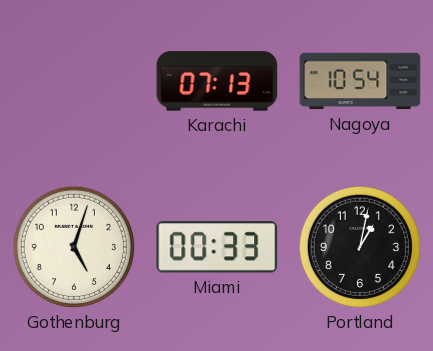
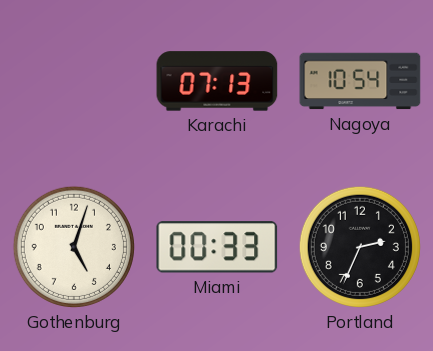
Portland: 1:02 -> 2:34
